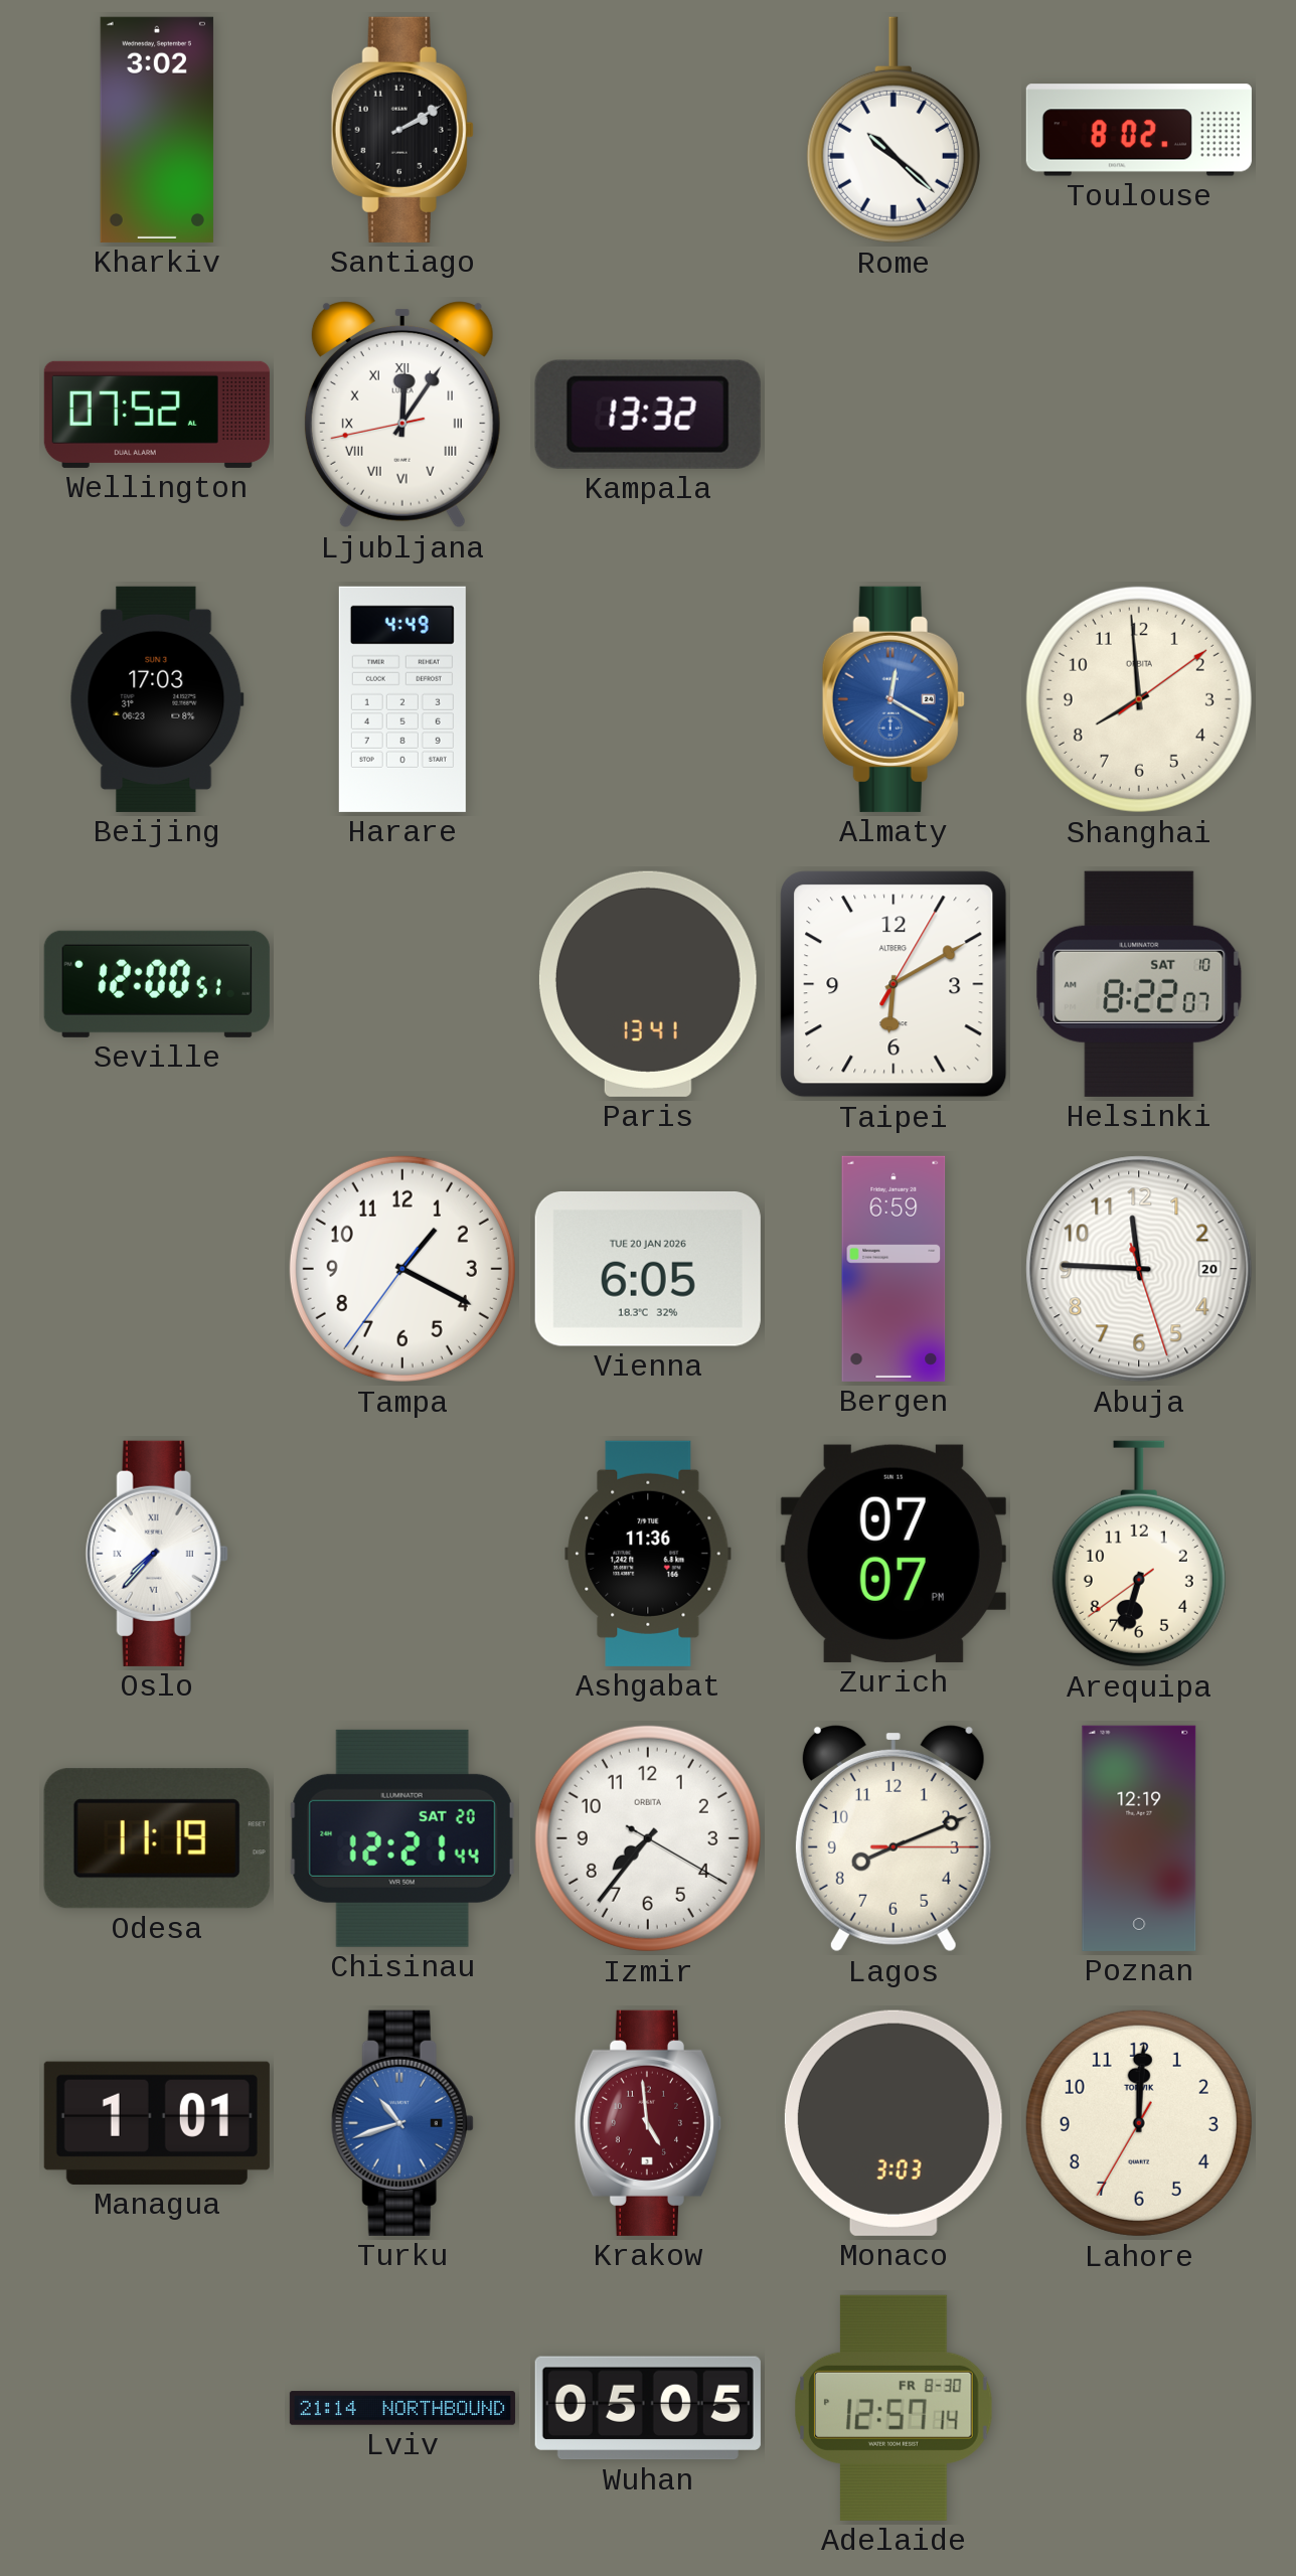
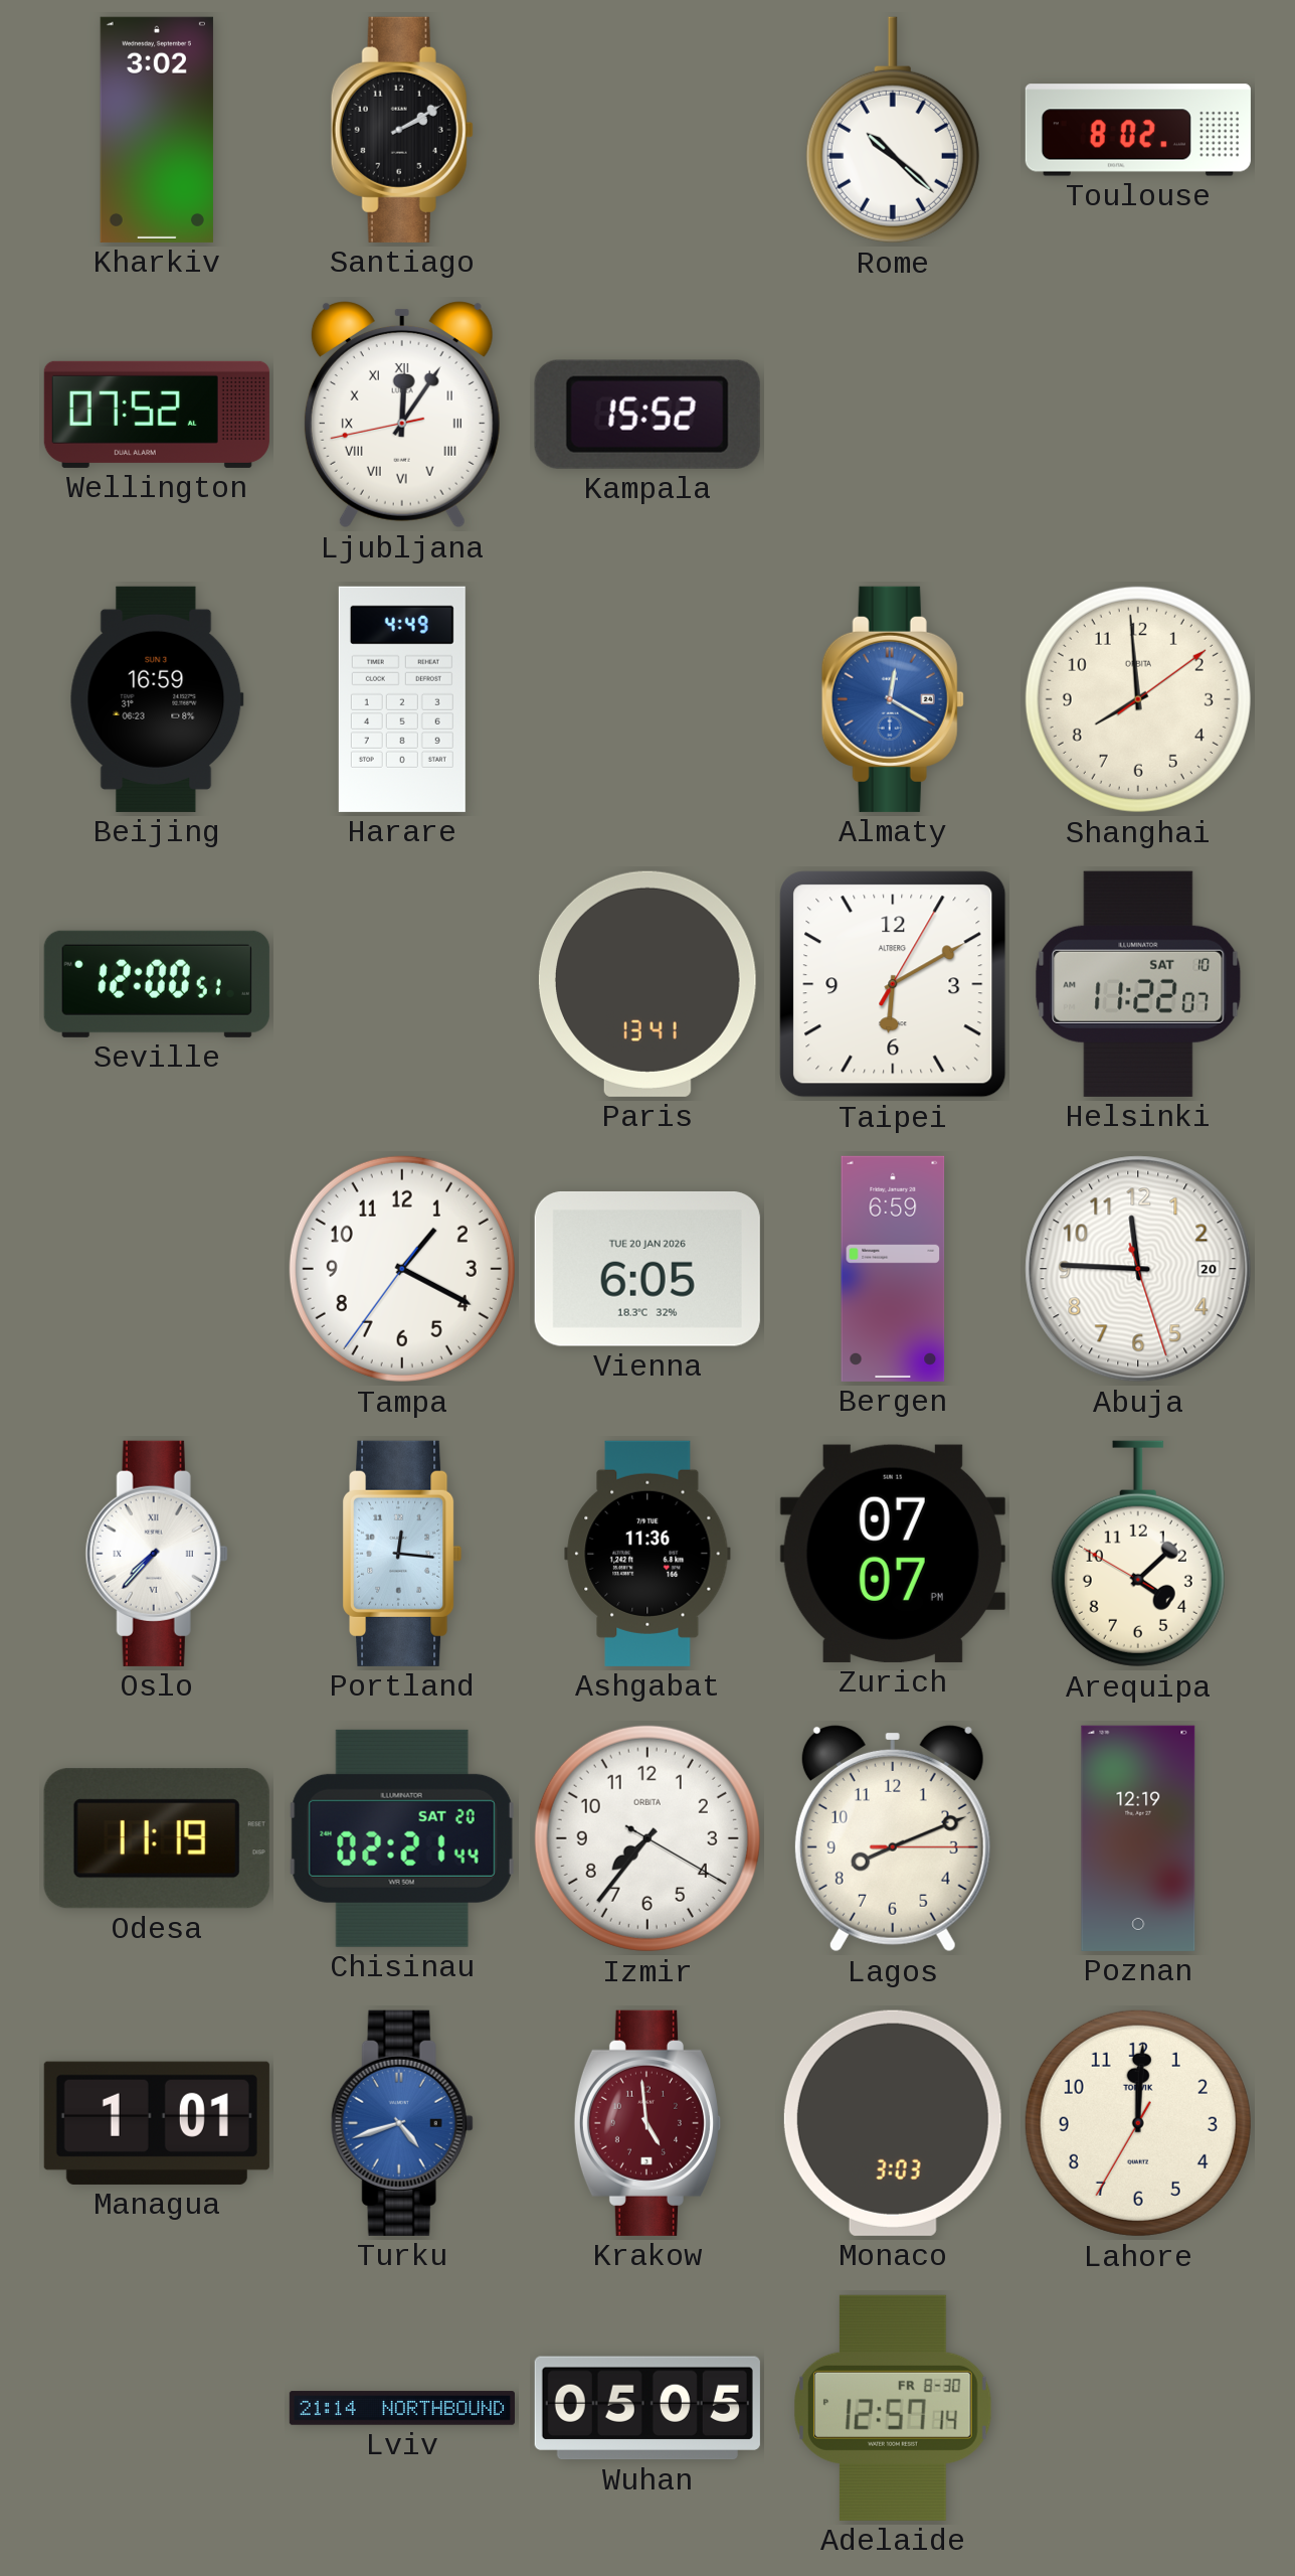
Kampala: 13:32 -> 15:52
Beijing: 17:03 -> 16:59
Helsinki: 8:22 -> 11:22
Portland: none -> 12:16
Arequipa: 6:32 -> 4:07
Chisinau: 12:21 -> 02:21
Turku: 10:42 -> 4:42
